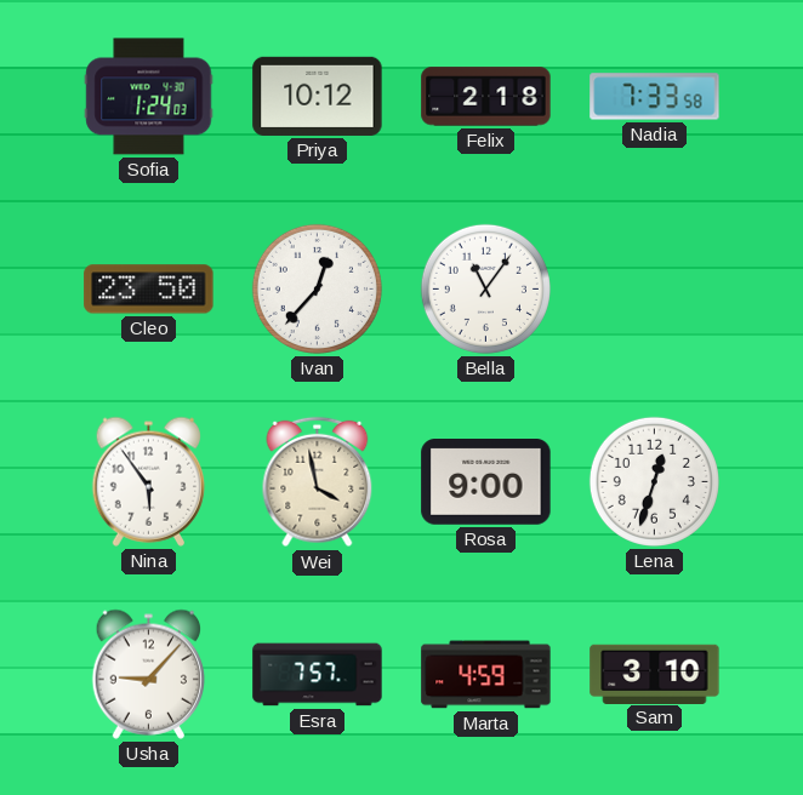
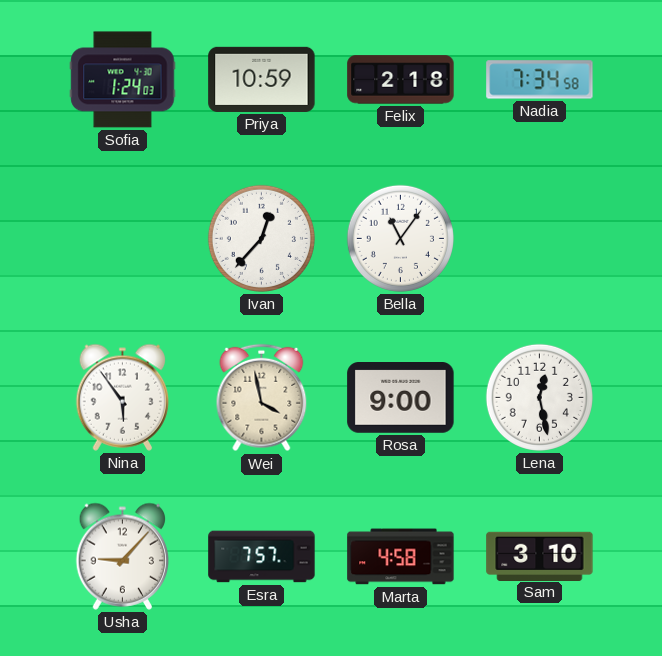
Priya: 10:12 -> 10:59
Nadia: 7:33 -> 7:34
Cleo: 23:50 -> none
Lena: 12:33 -> 12:28
Marta: 4:59 -> 4:58
